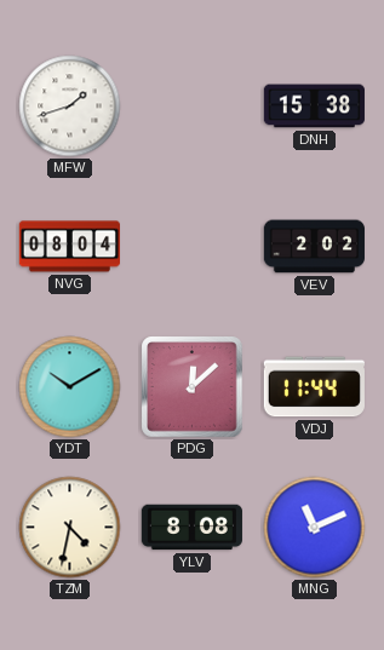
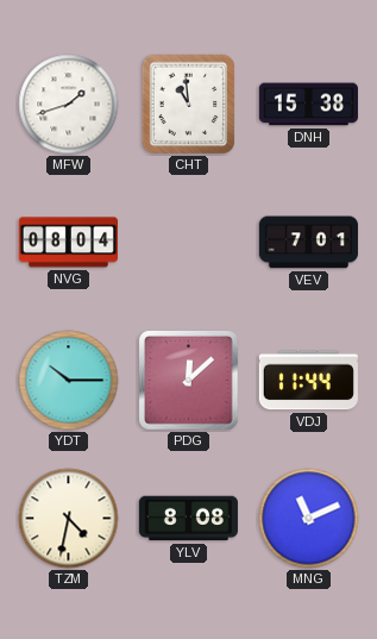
CHT: none -> 10:59
VEV: 2:02 -> 7:01
YDT: 10:10 -> 10:15
